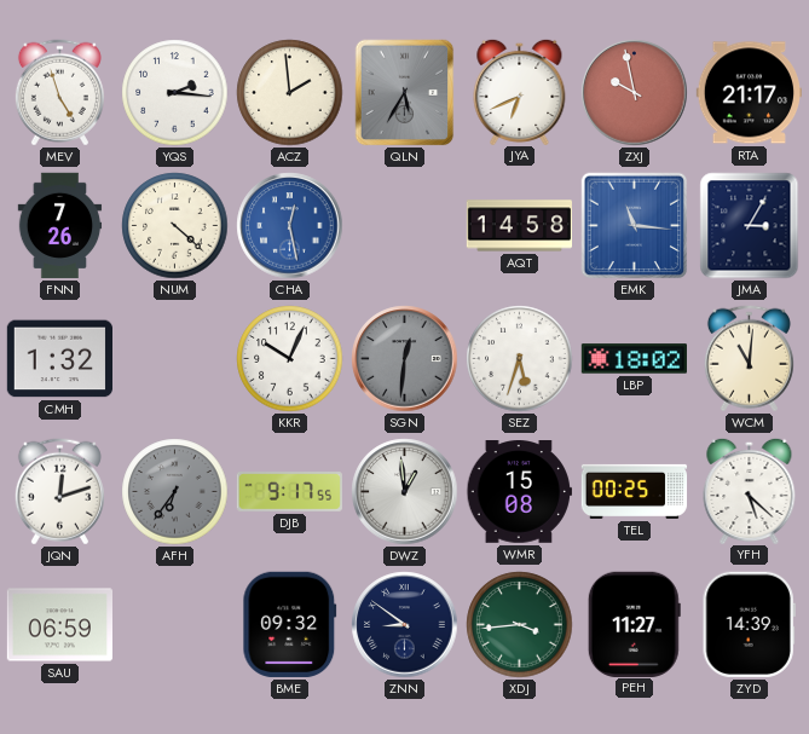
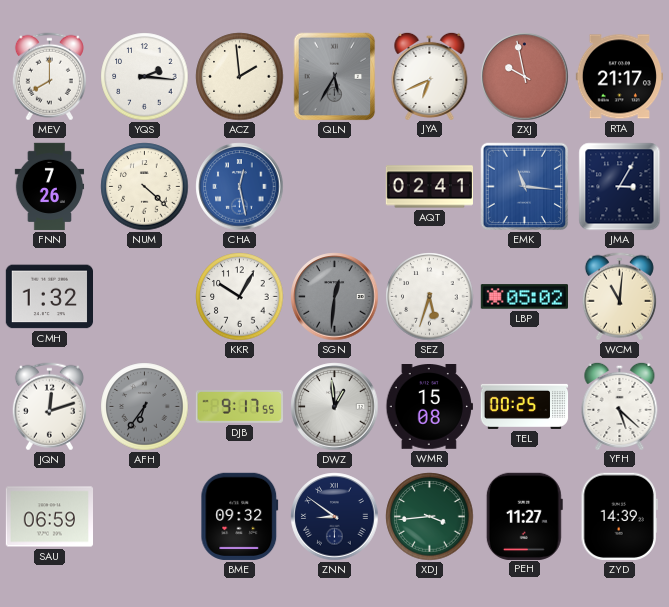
MEV: 4:57 -> 8:00
AQT: 14:58 -> 02:41
KKR: 10:04 -> 10:05
LBP: 18:02 -> 05:02
